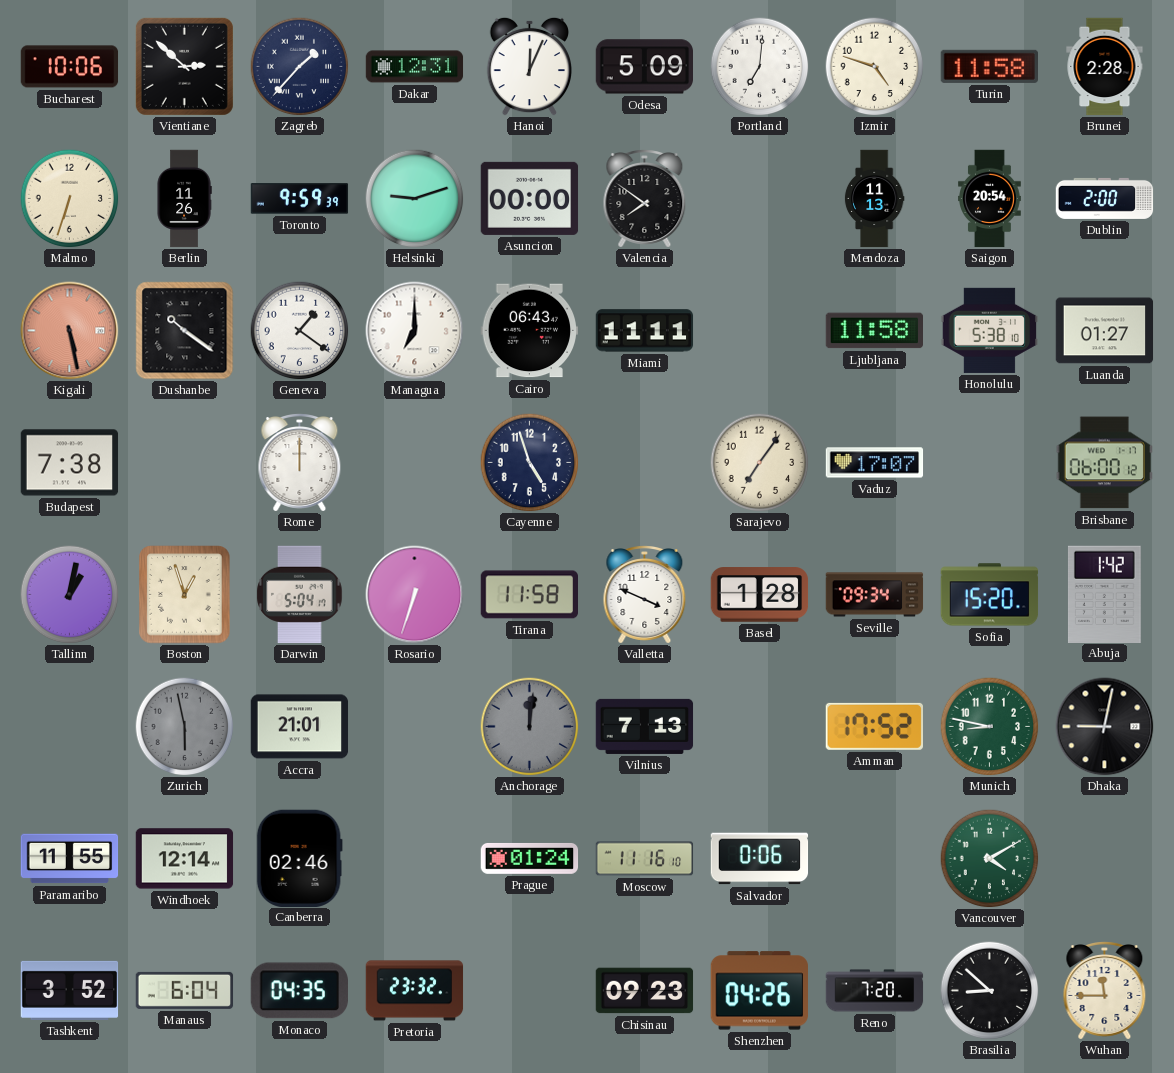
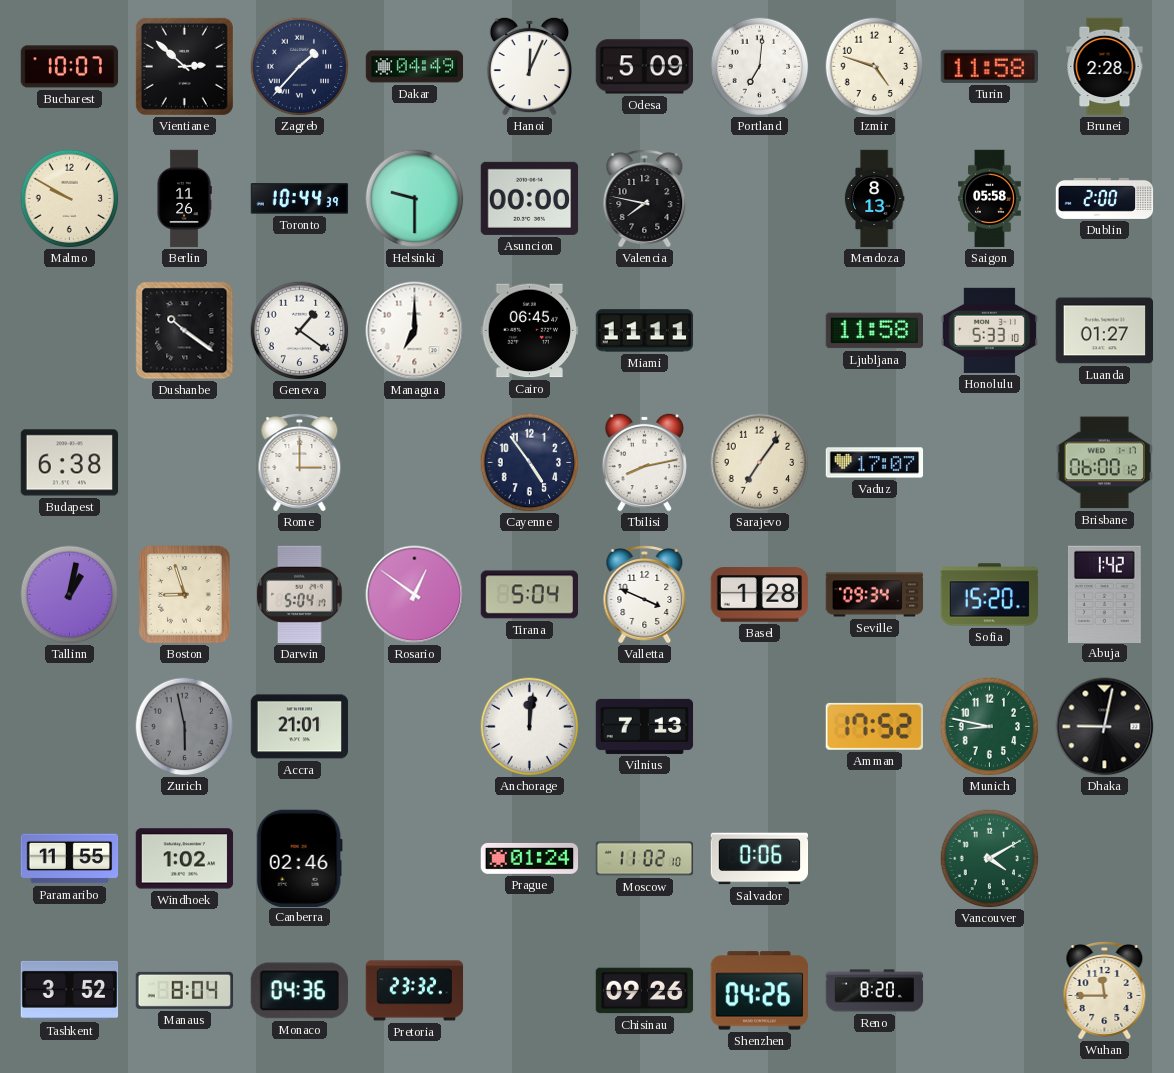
Bucharest: 10:06 -> 10:07
Dakar: 12:31 -> 04:49
Malmo: 6:33 -> 9:50
Toronto: 9:59 -> 10:44
Helsinki: 9:12 -> 9:30
Valencia: 7:51 -> 7:47
Mendoza: 11:13 -> 8:13
Saigon: 20:54 -> 05:58
Kigali: 5:28 -> none
Cairo: 06:43 -> 06:45
Honolulu: 5:38 -> 5:33
Budapest: 7:38 -> 6:38
Rome: 12:00 -> 3:00
Cayenne: 4:57 -> 4:54
Tbilisi: none -> 8:13
Boston: 12:57 -> 8:57
Rosario: 6:33 -> 12:51
Tirana: 11:58 -> 5:04
Anchorage dial: grey -> white
Windhoek: 12:14 -> 1:02
Moscow: 11:16 -> 11:02
Manaus: 6:04 -> 8:04
Monaco: 04:35 -> 04:36
Chisinau: 09:23 -> 09:26
Reno: 7:20 -> 8:20
Brasilia: 8:52 -> none
